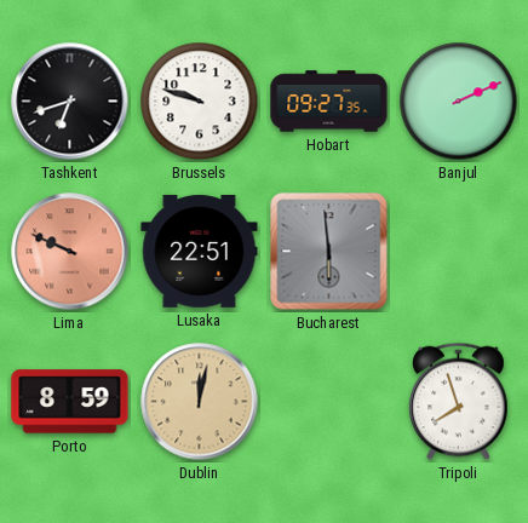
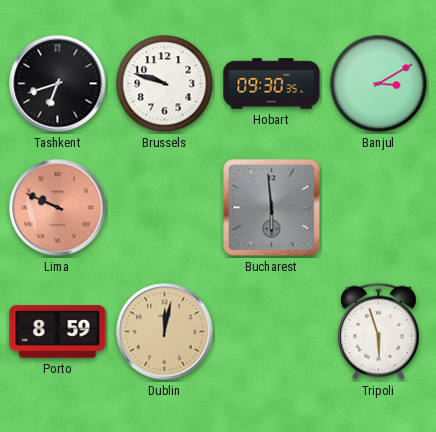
Hobart: 09:27 -> 09:30
Banjul: 2:11 -> 3:10
Lusaka: 22:51 -> none
Tripoli: 7:57 -> 5:57
